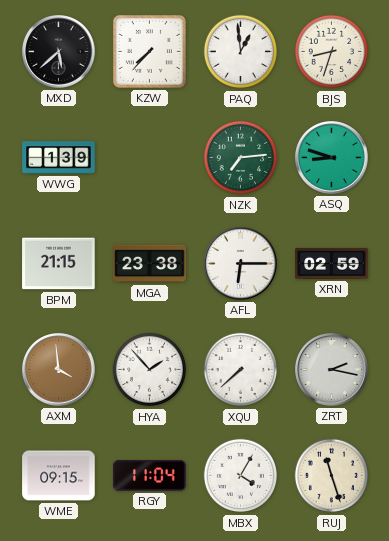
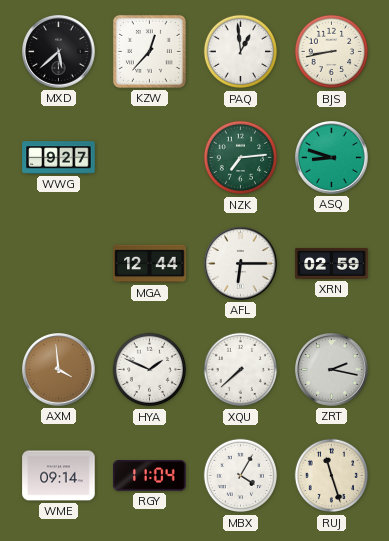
KZW: 7:37 -> 12:37
BJS: 8:33 -> 8:43
WWG: 1:39 -> 9:27
BPM: 21:15 -> none
MGA: 23:38 -> 12:44
HYA: 1:53 -> 1:49
WME: 09:15 -> 09:14
